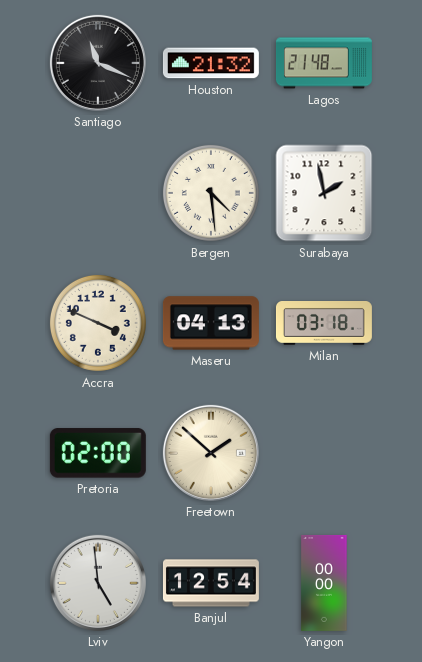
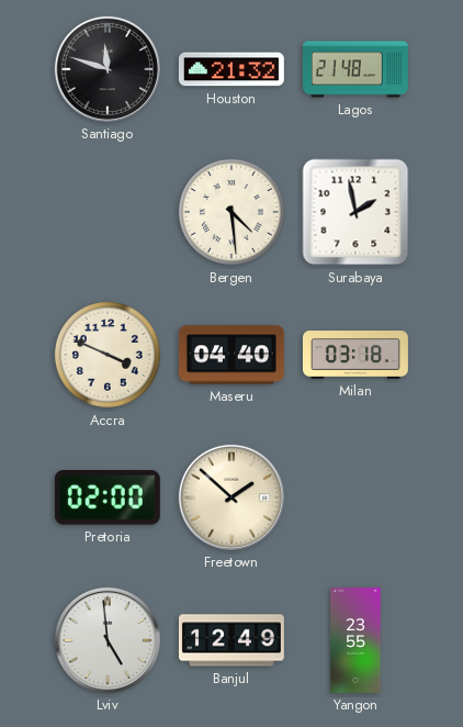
Santiago: 11:19 -> 11:48
Maseru: 04:13 -> 04:40
Banjul: 12:54 -> 12:49
Yangon: 00:00 -> 23:55
